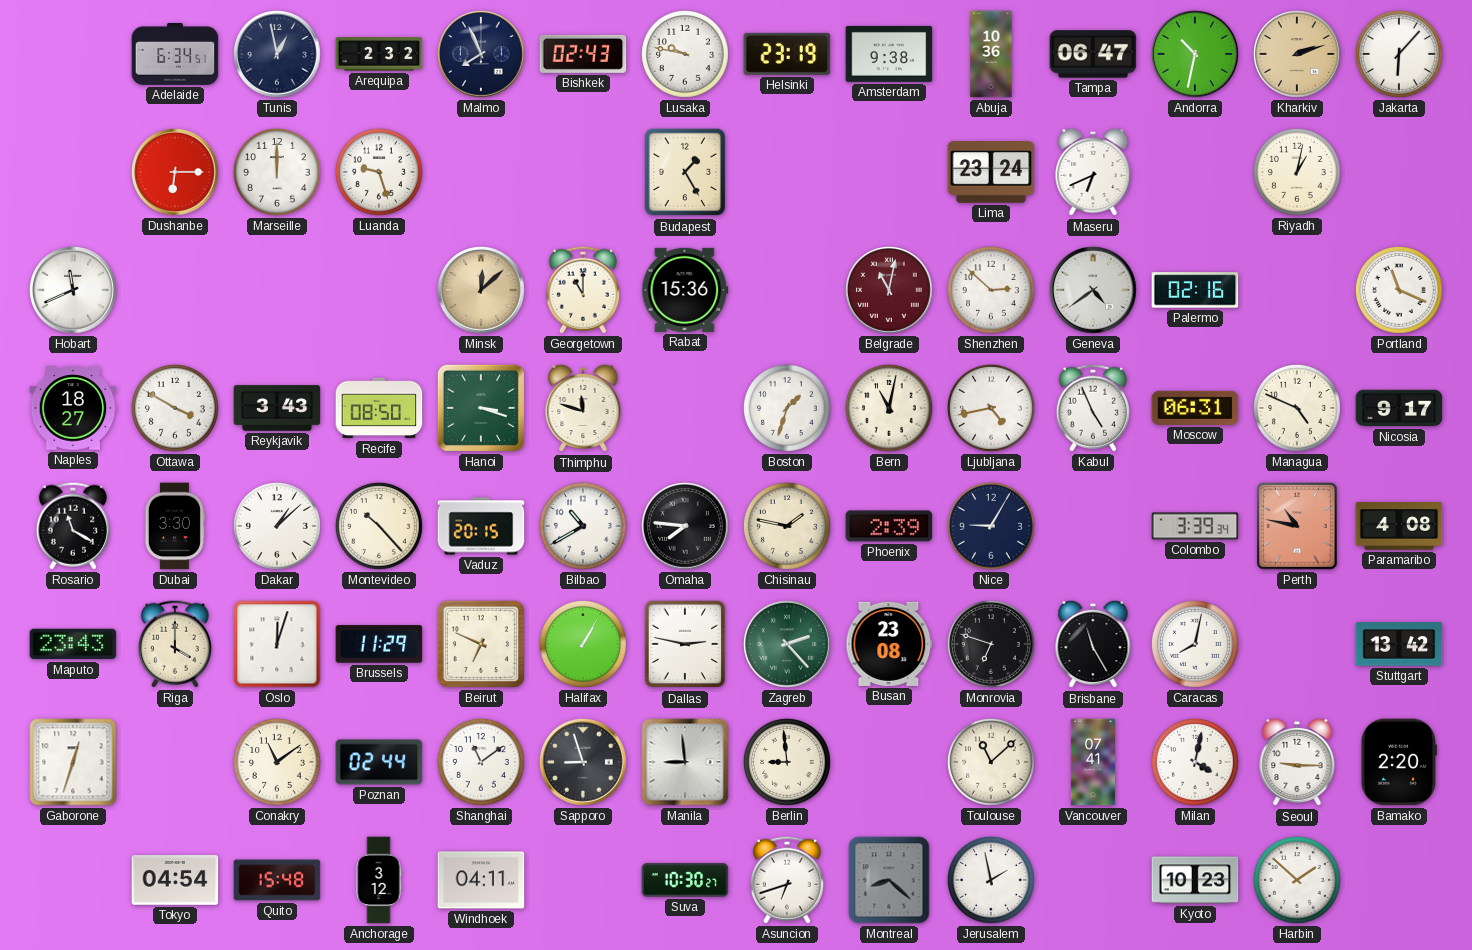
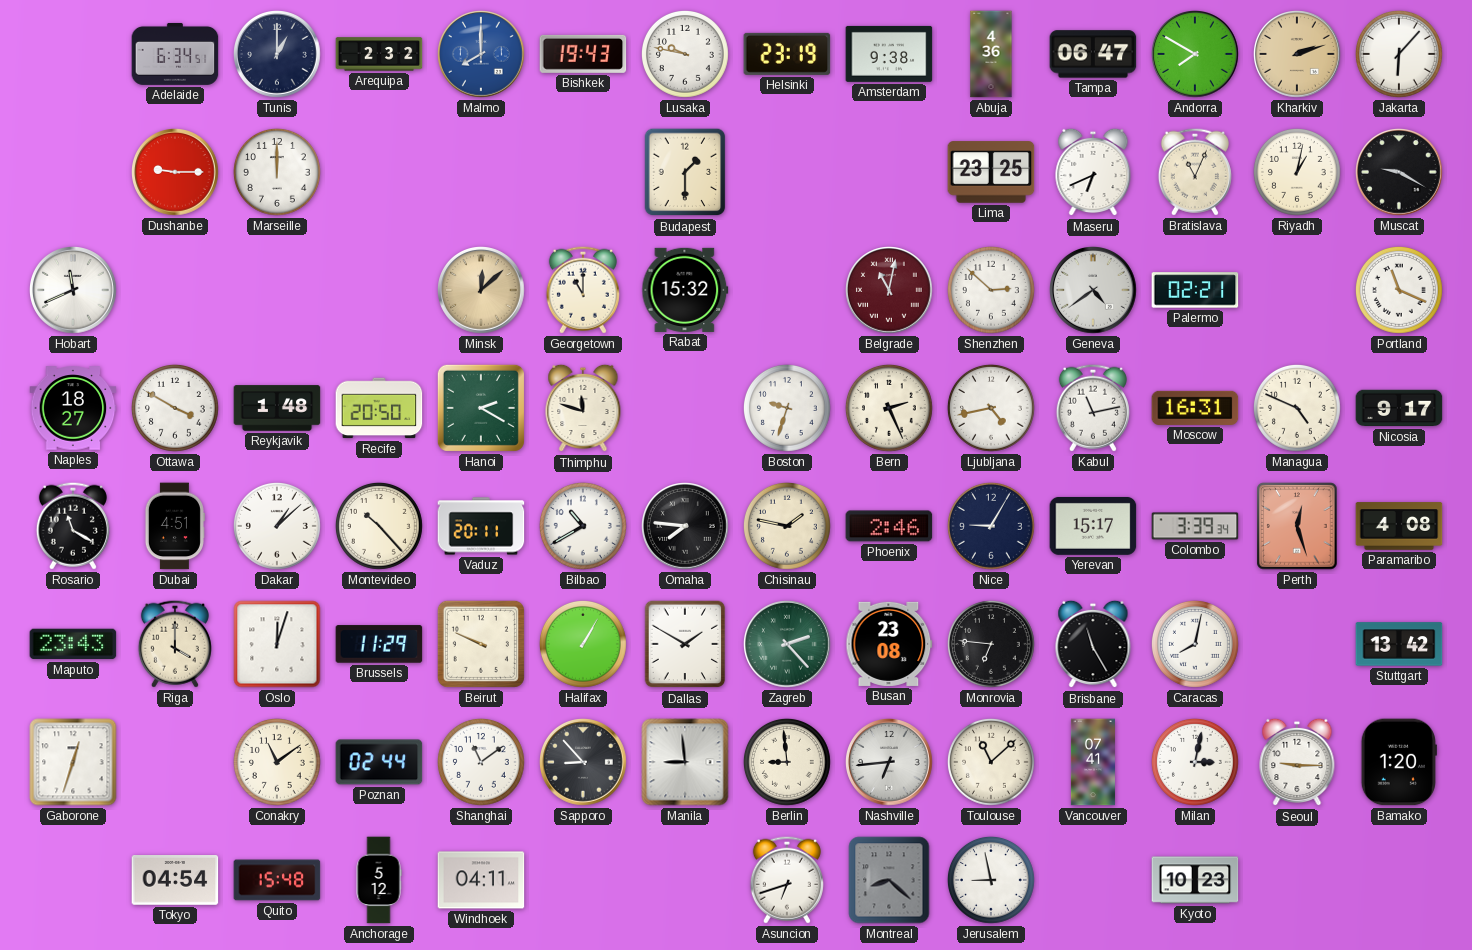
Tunis: 12:58 -> 1:00
Malmo: 7:56 -> 8:00
Malmo dial: navy -> blue
Bishkek: 02:43 -> 19:43
Abuja: 10:36 -> 4:36
Andorra: 10:32 -> 7:50
Dushanbe: 6:15 -> 9:15
Luanda: 9:27 -> none
Budapest: 1:25 -> 1:30
Lima: 23:24 -> 23:25
Bratislava: none -> 11:04
Muscat: none -> 9:20
Rabat: 15:36 -> 15:32
Palermo: 02:16 -> 02:21
Reykjavik: 3:43 -> 1:48
Recife: 08:50 -> 20:50
Hanoi: 3:18 -> 2:20
Boston: 1:33 -> 9:33
Bern: 11:02 -> 2:26
Kabul: 4:56 -> 11:13
Moscow: 06:31 -> 16:31
Dubai: 3:30 -> 4:51
Vaduz: 20:15 -> 20:11
Phoenix: 2:39 -> 2:46
Yerevan: none -> 15:17
Perth: 10:47 -> 12:27
Beirut: 6:49 -> 9:49
Dallas: 2:47 -> 1:50
Monrovia: 6:48 -> 6:46
Sapporo: 8:57 -> 8:53
Nashville: none -> 6:44
Milan: 4:02 -> 3:02
Bamako: 2:20 -> 1:20
Anchorage: 3:12 -> 5:12
Suva: 10:30 -> none
Jerusalem: 1:58 -> 8:58
Harbin: 1:52 -> none
